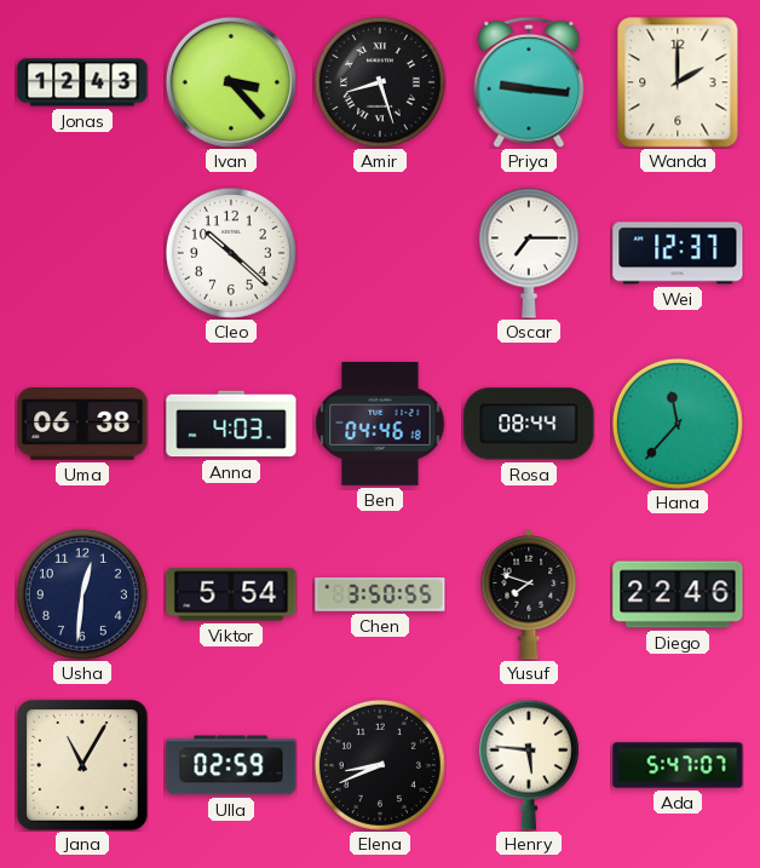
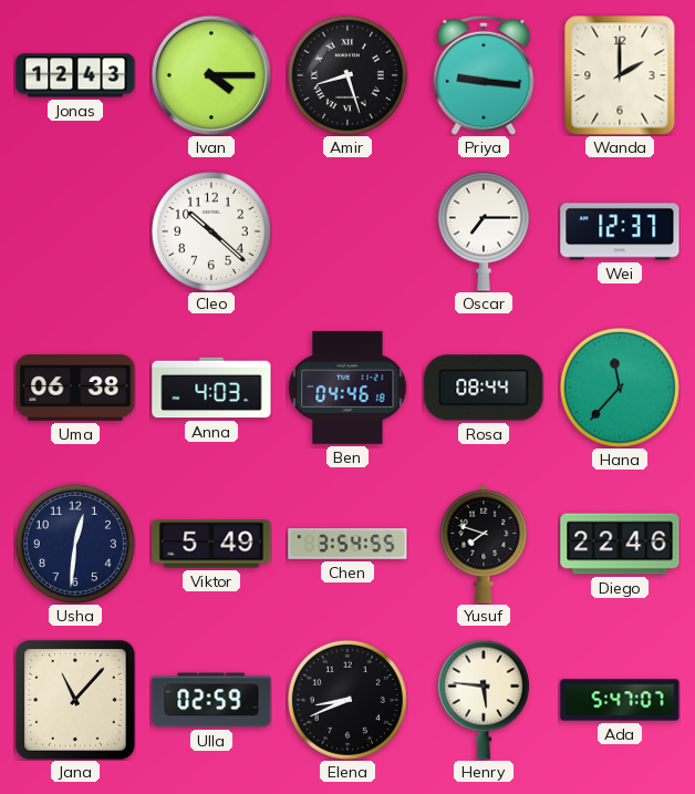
Ivan: 3:23 -> 4:15
Viktor: 5:54 -> 5:49
Chen: 3:50 -> 3:54
Jana: 11:05 -> 11:07
